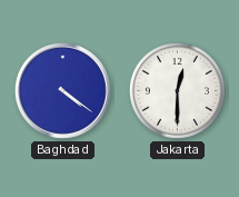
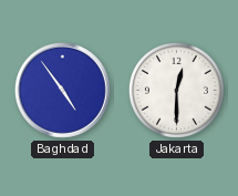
Baghdad: 4:21 -> 4:54
